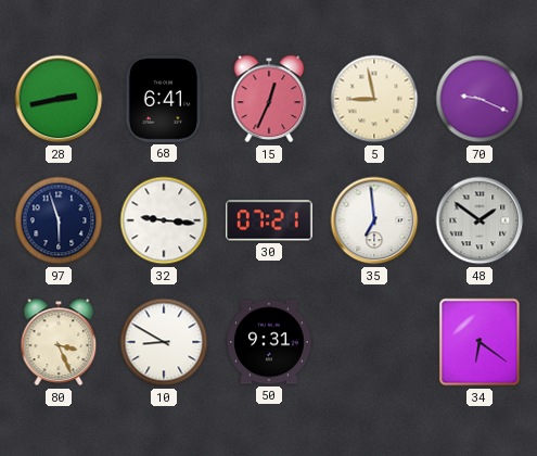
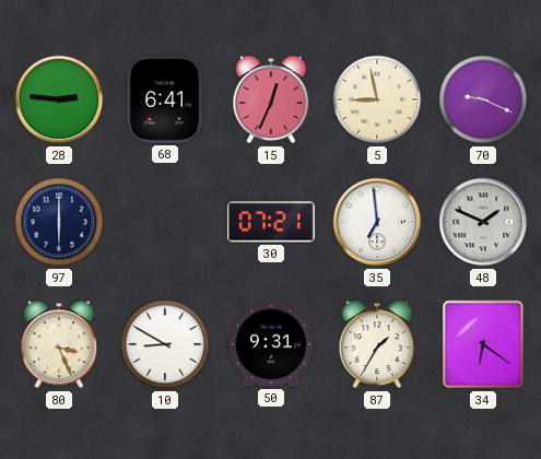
28: 2:43 -> 2:46
97: 5:57 -> 6:00
32: 9:16 -> none
48: 1:51 -> 1:49
87: none -> 1:35
